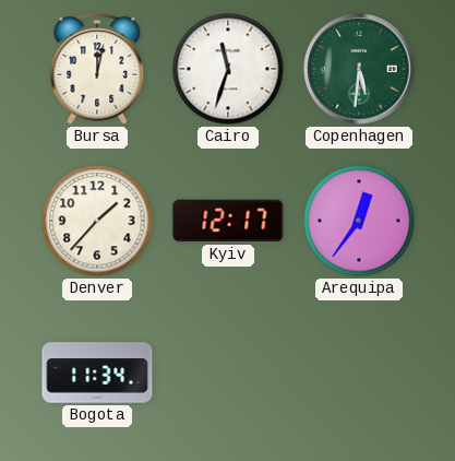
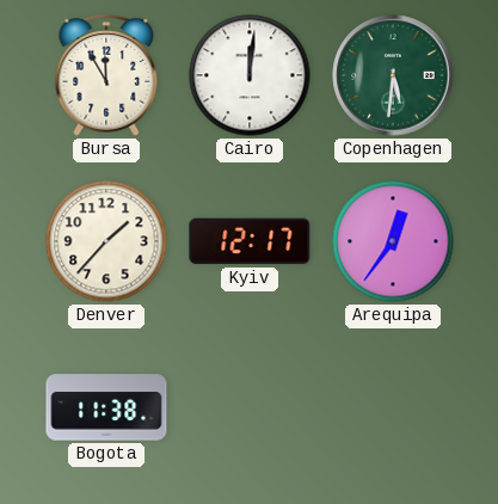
Bursa: 12:02 -> 11:55
Cairo: 11:33 -> 12:01
Bogota: 11:34 -> 11:38
